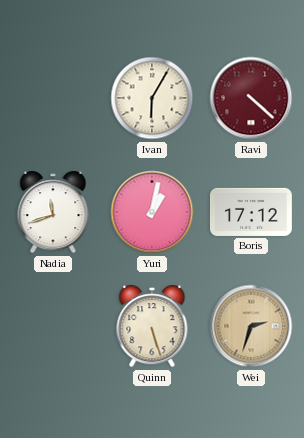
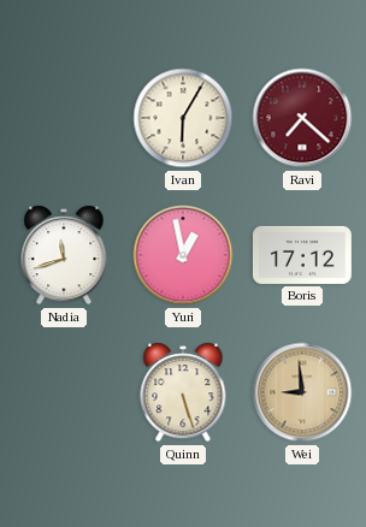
Ravi: 4:22 -> 7:22
Yuri: 1:02 -> 12:58
Wei: 2:33 -> 8:59
